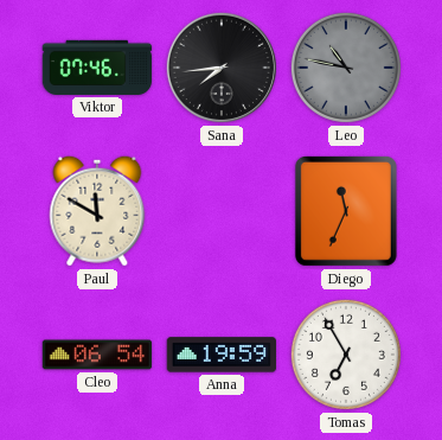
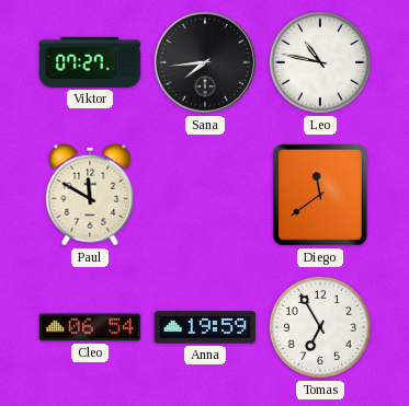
Viktor: 07:46 -> 07:27
Leo dial: grey -> white
Diego: 11:34 -> 11:39
